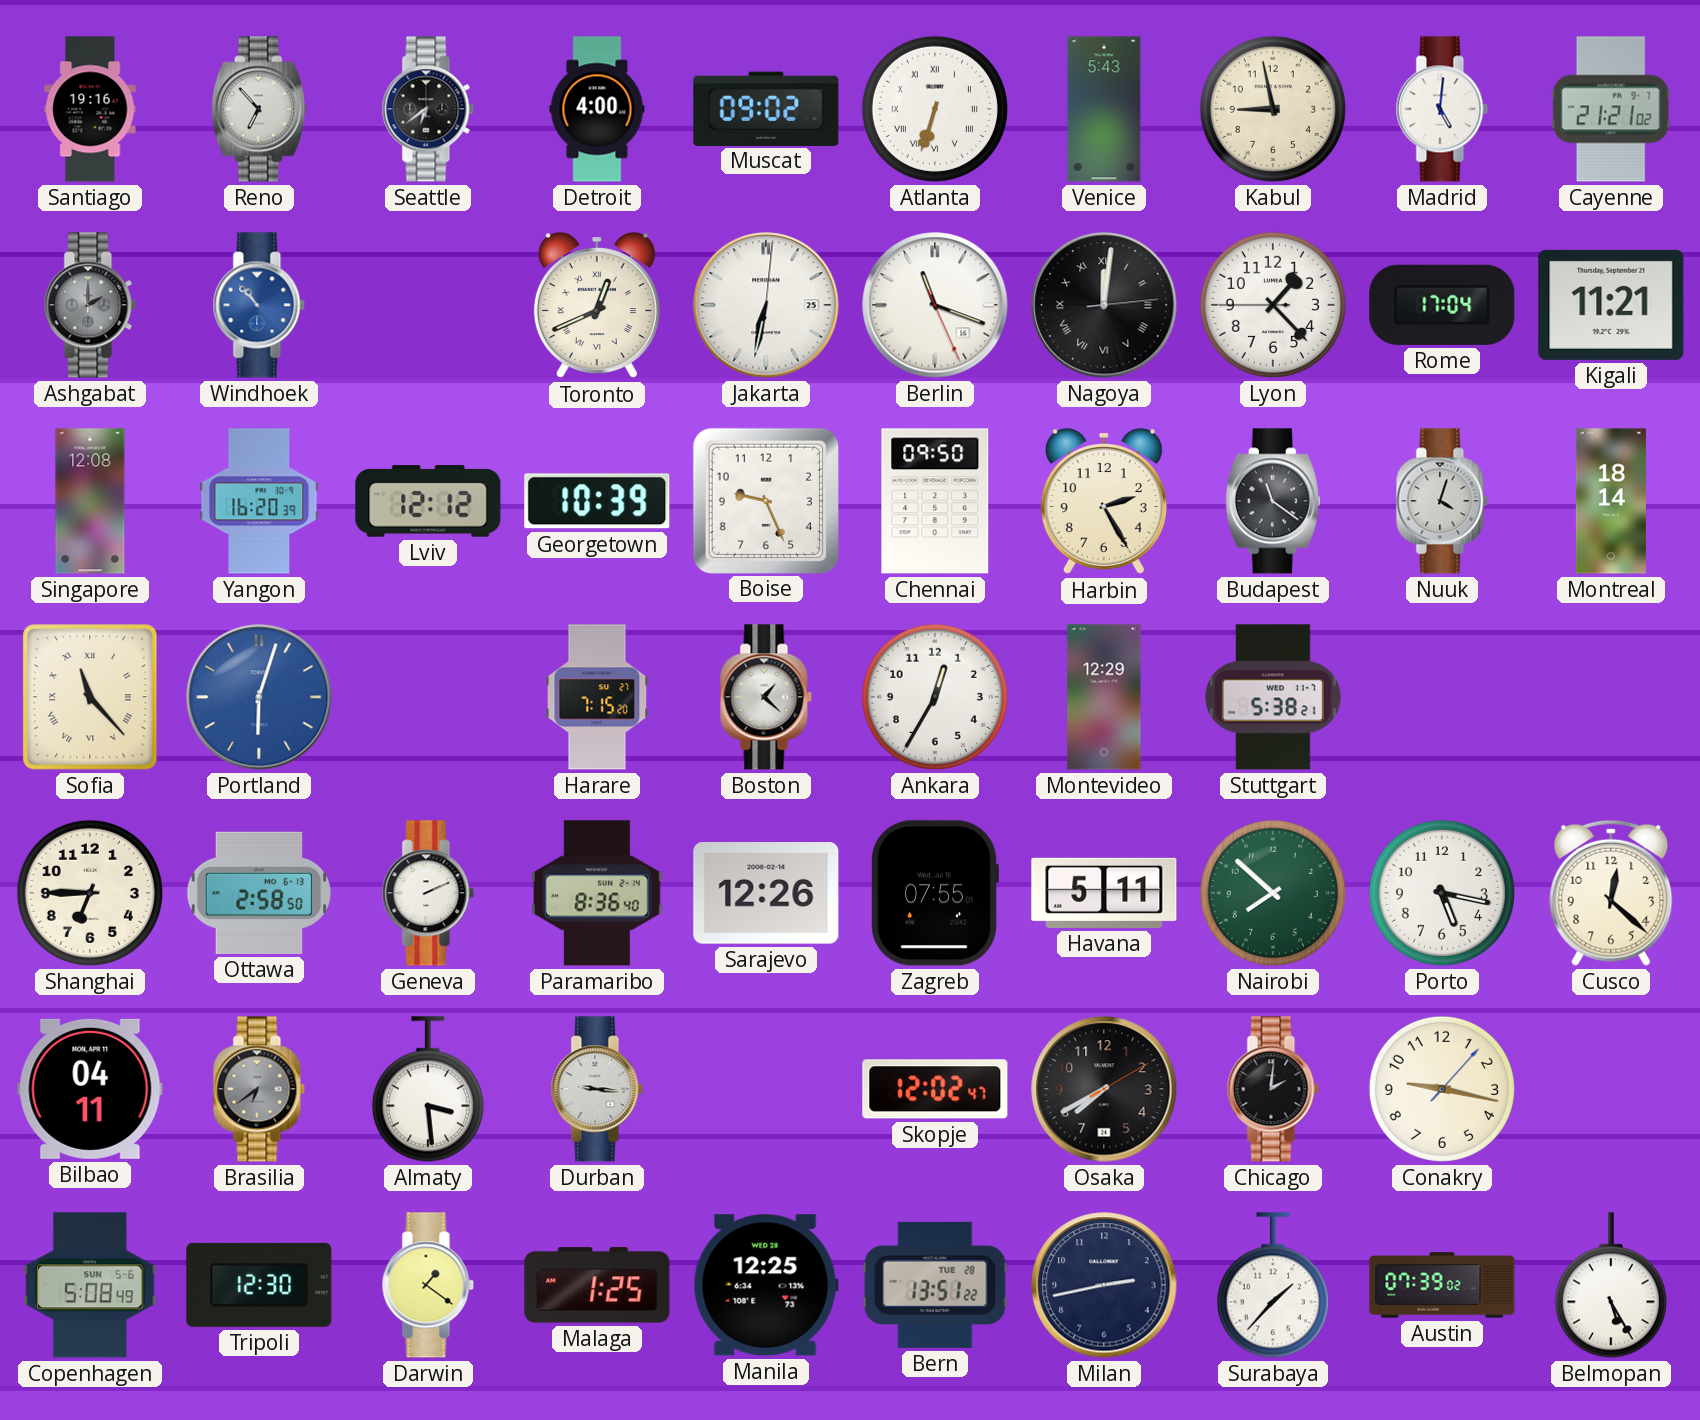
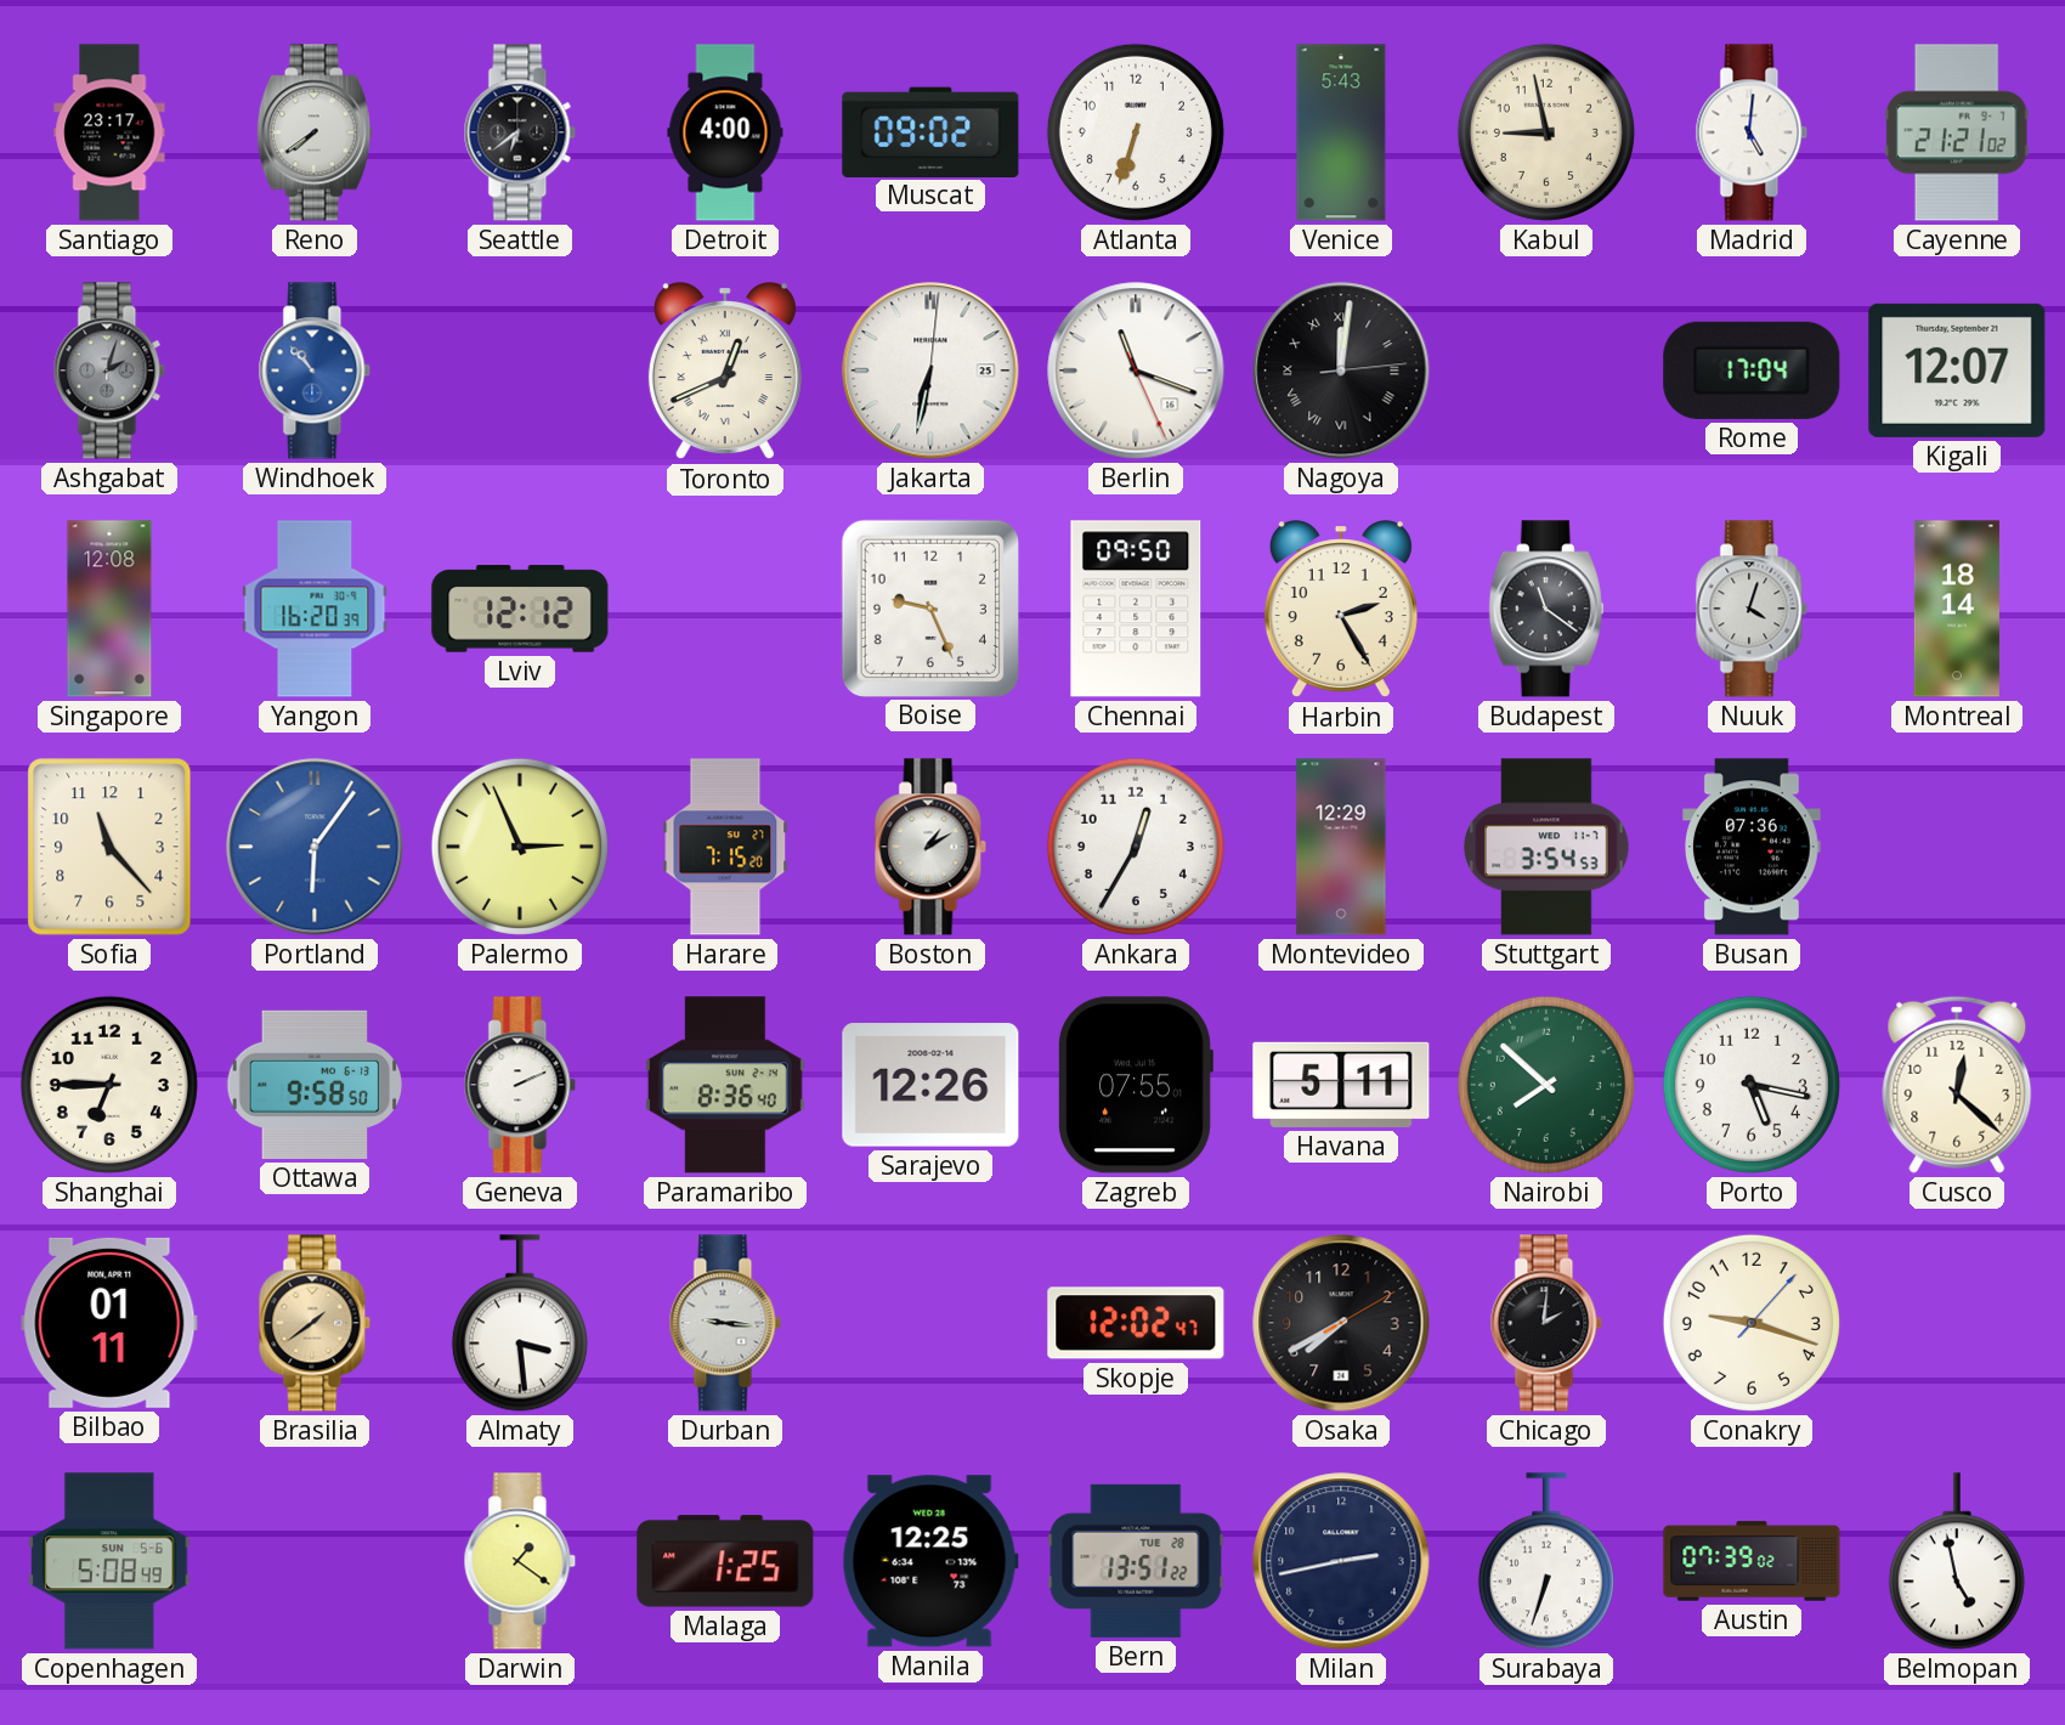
Santiago: 19:16 -> 23:17
Reno: 6:53 -> 7:39
Atlanta numerals: Roman -> Arabic
Ashgabat: 2:00 -> 2:03
Lyon: 1:22 -> none
Kigali: 11:21 -> 12:07
Georgetown: 10:39 -> none
Sofia numerals: Roman -> Arabic
Portland: 6:03 -> 6:06
Palermo: none -> 2:56
Boston: 1:22 -> 1:10
Stuttgart: 5:38 -> 3:54
Busan: none -> 07:36
Ottawa: 2:58 -> 9:58
Bilbao: 04:11 -> 01:11
Brasilia: 6:39 -> 1:39
Brasilia dial: grey -> champagne
Conakry: 9:17 -> 9:18
Tripoli: 12:30 -> none
Surabaya: 1:37 -> 6:33
Belmopan: 5:25 -> 4:58
